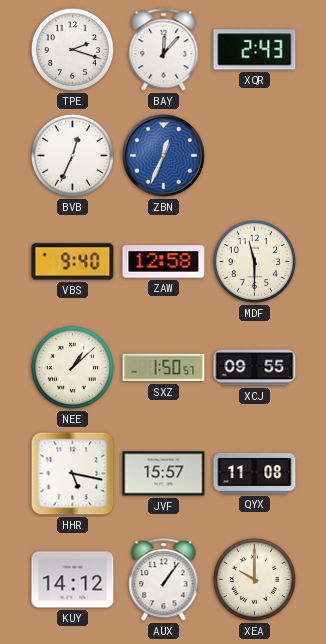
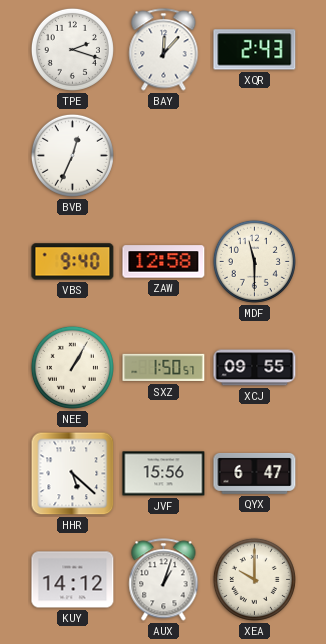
ZBN: 12:34 -> none
NEE: 1:08 -> 1:05
HHR: 5:17 -> 5:22
JVF: 15:57 -> 15:56
QYX: 11:08 -> 6:47
AUX: 1:06 -> 1:03
